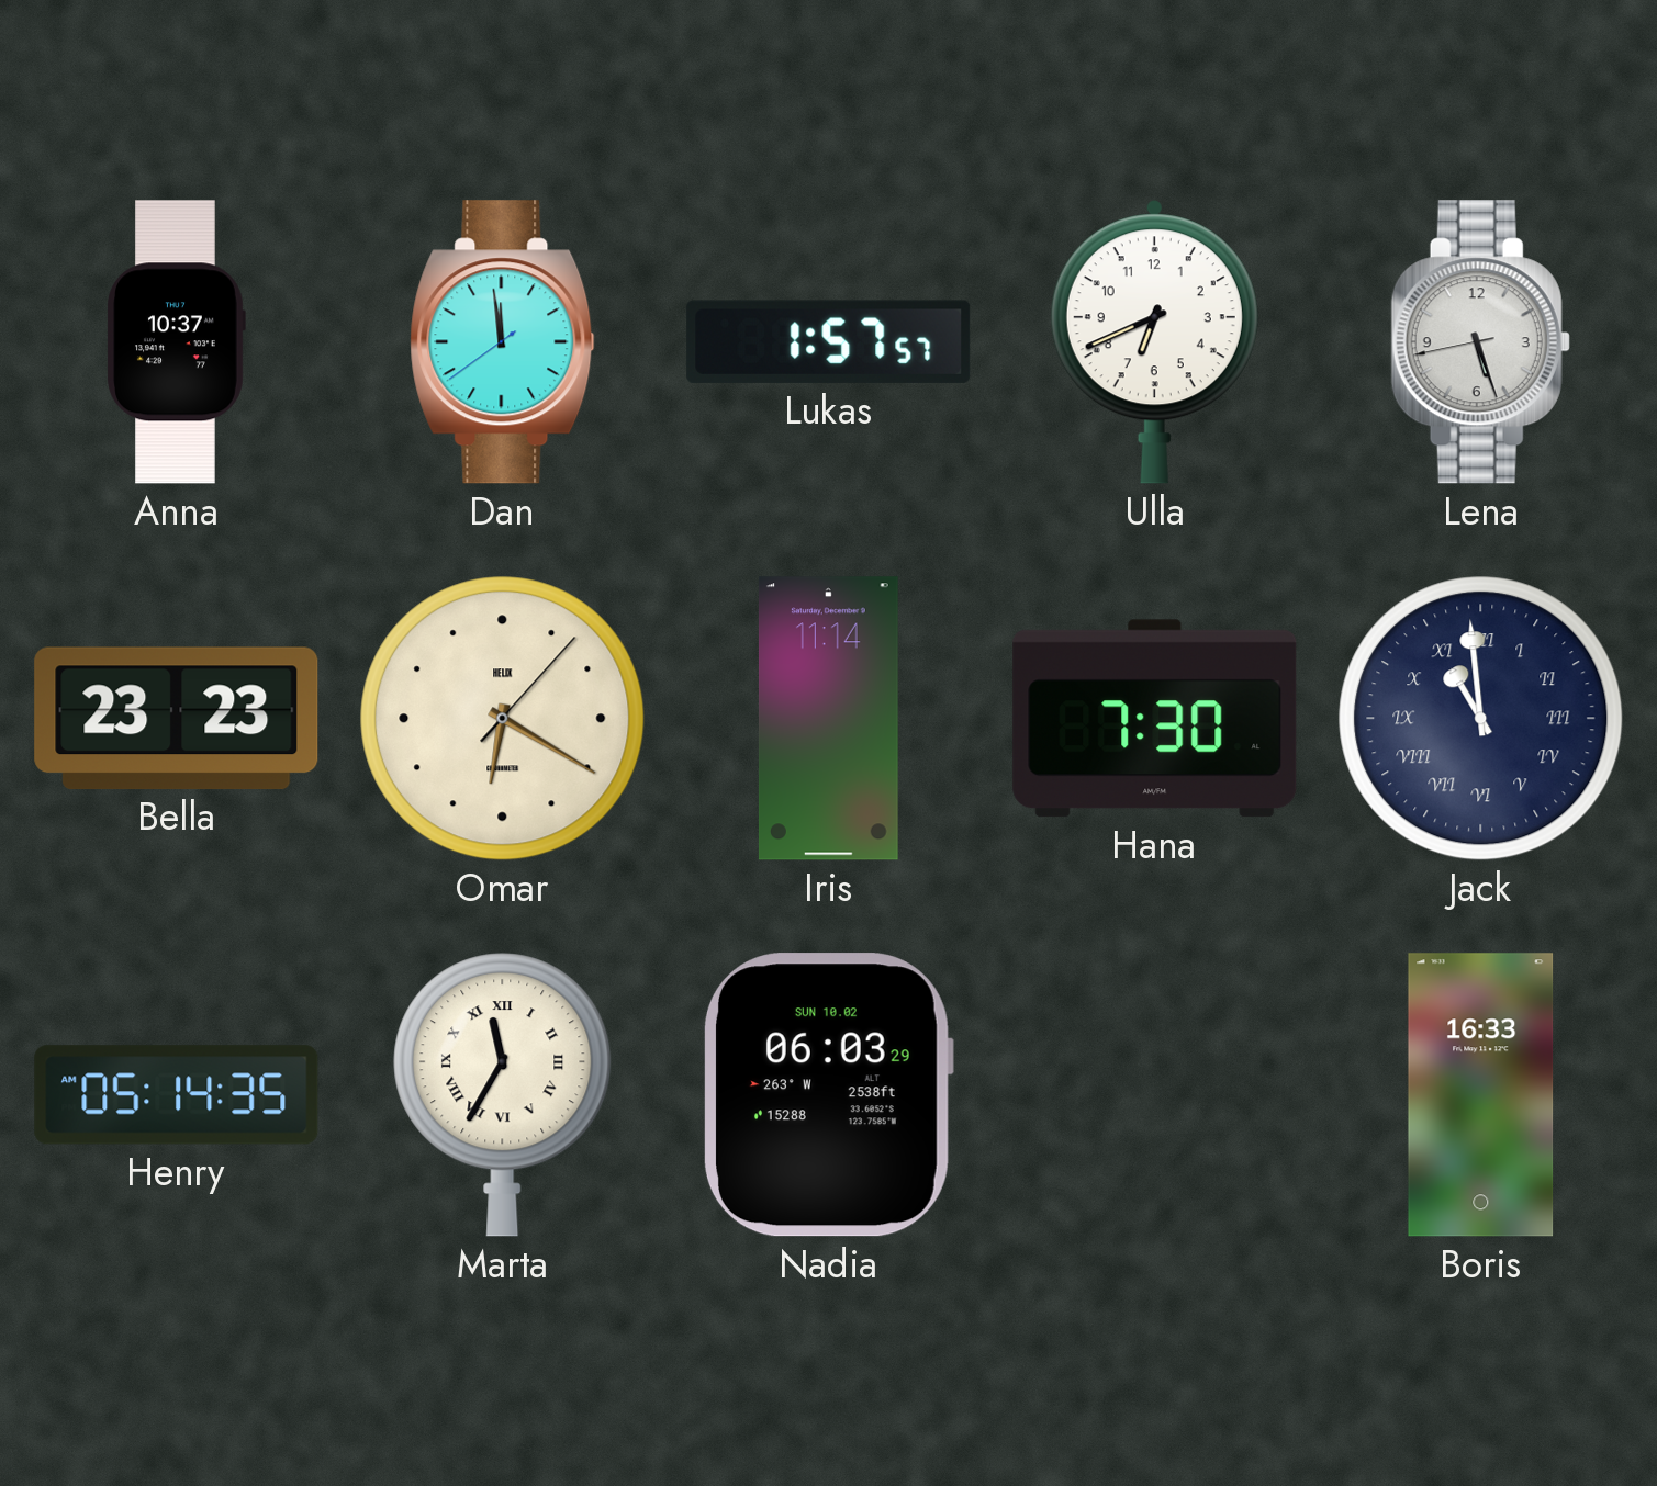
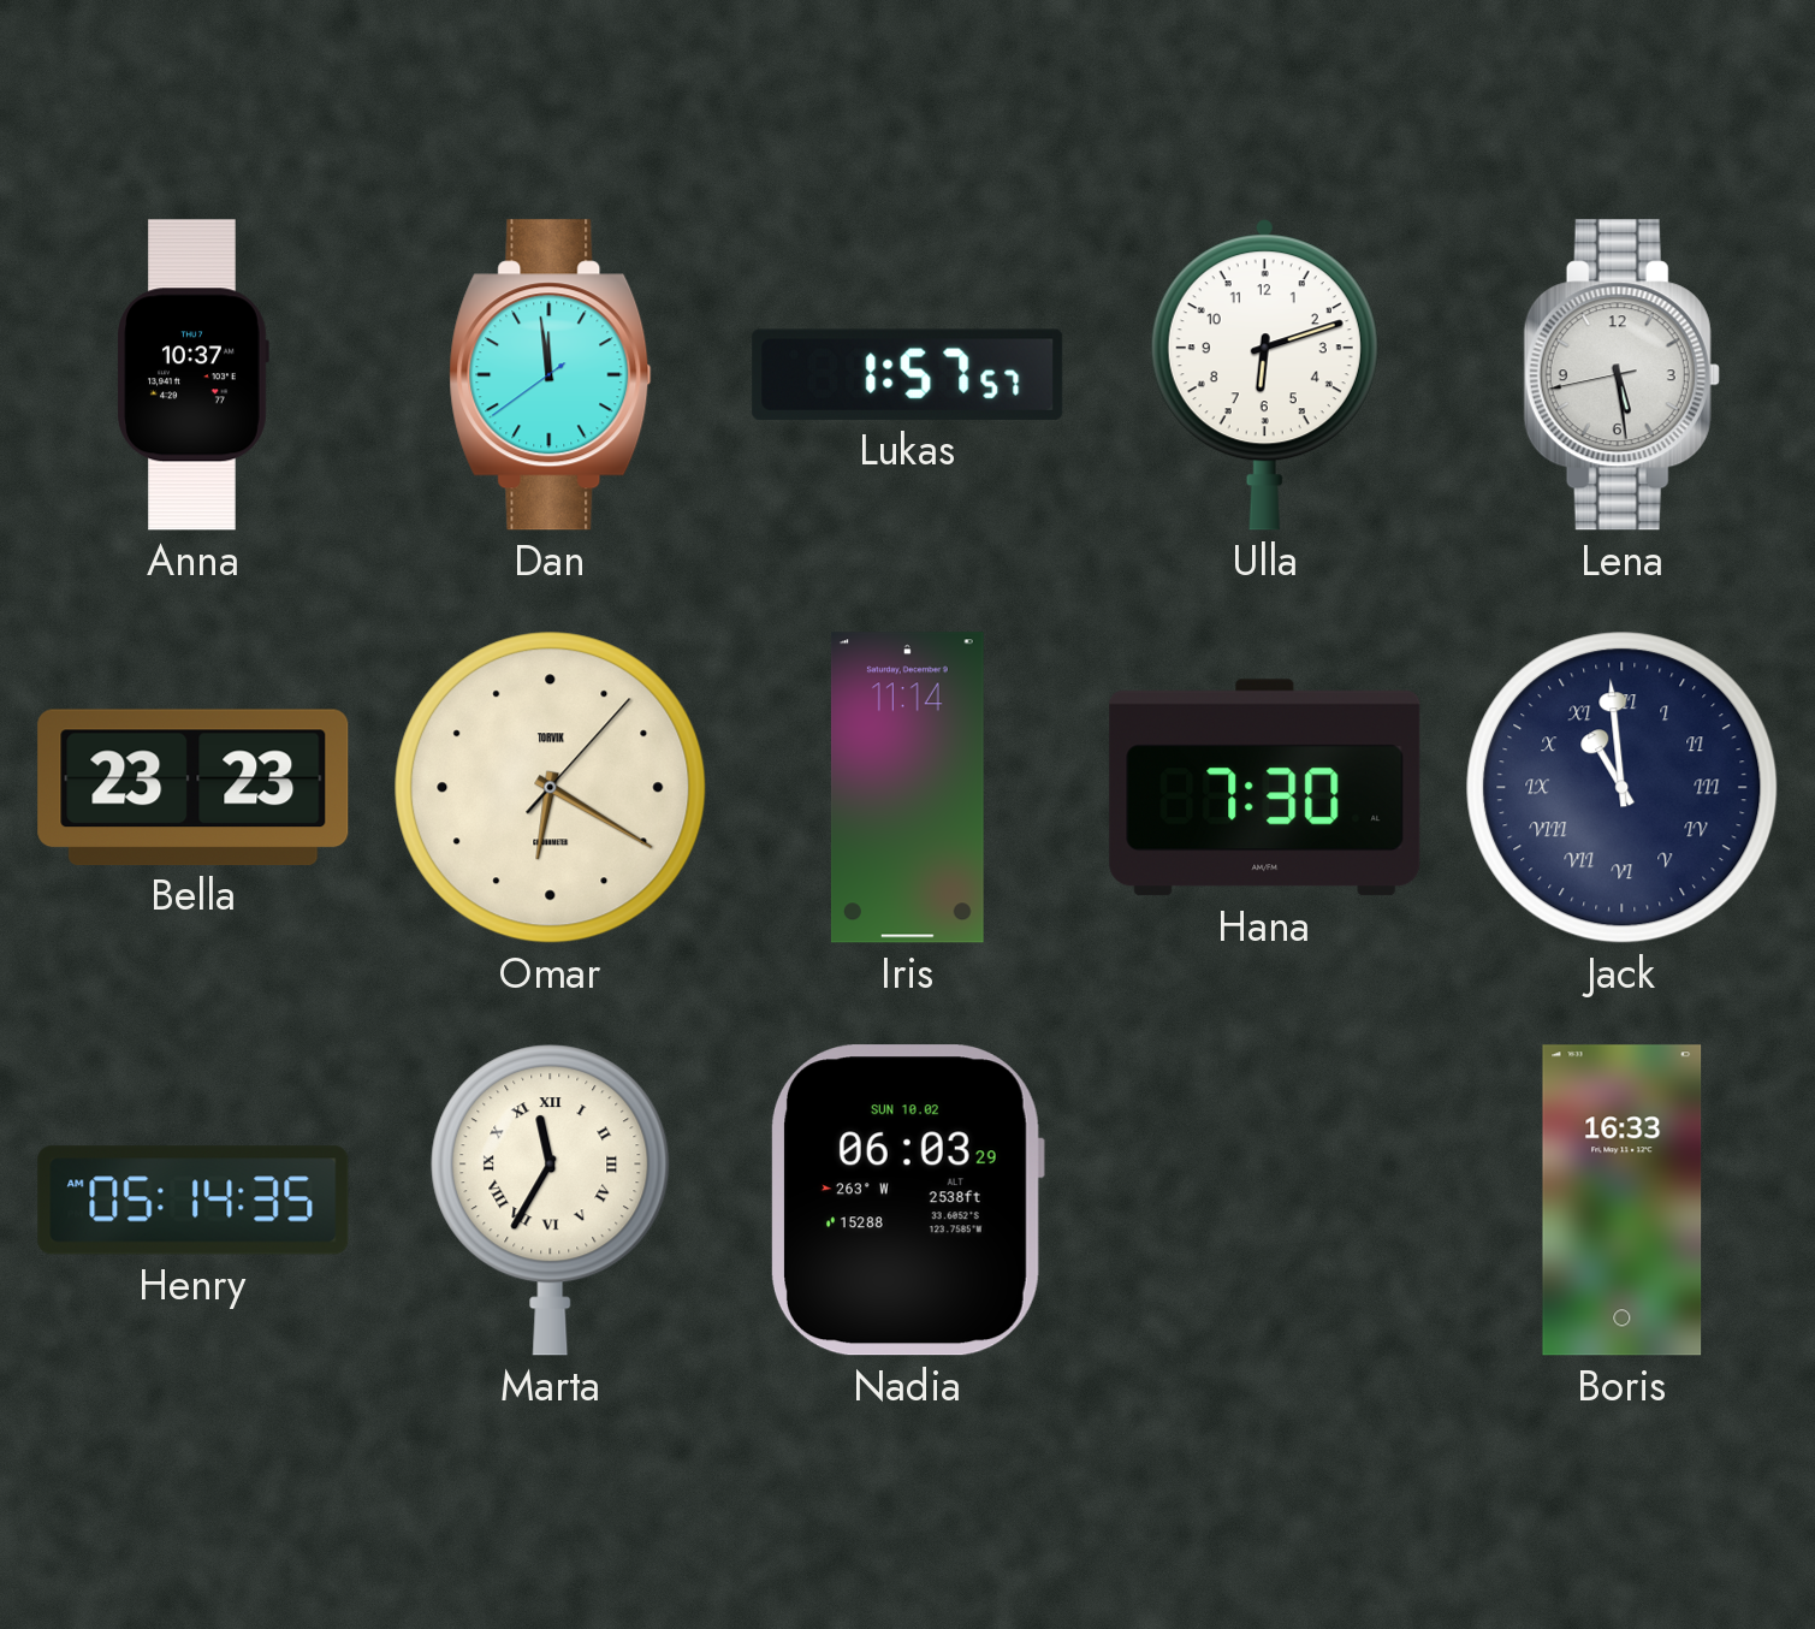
Ulla: 6:41 -> 6:12
Lena: 5:26 -> 5:28
Omar brand: HELIX -> TORVIK
